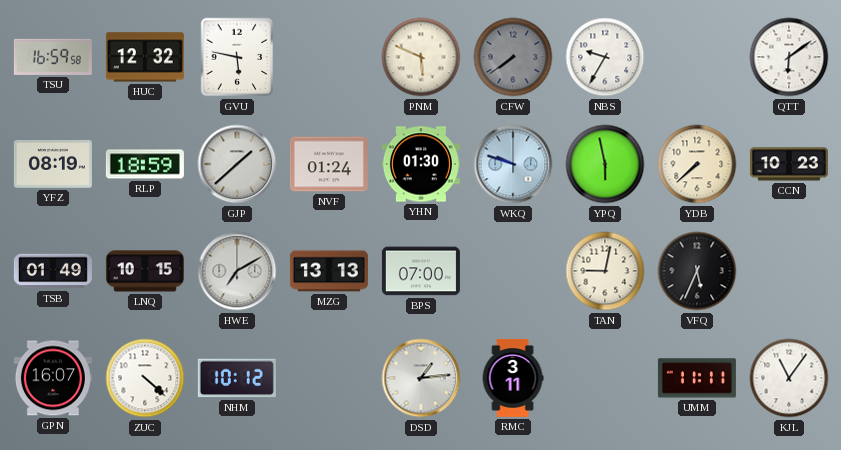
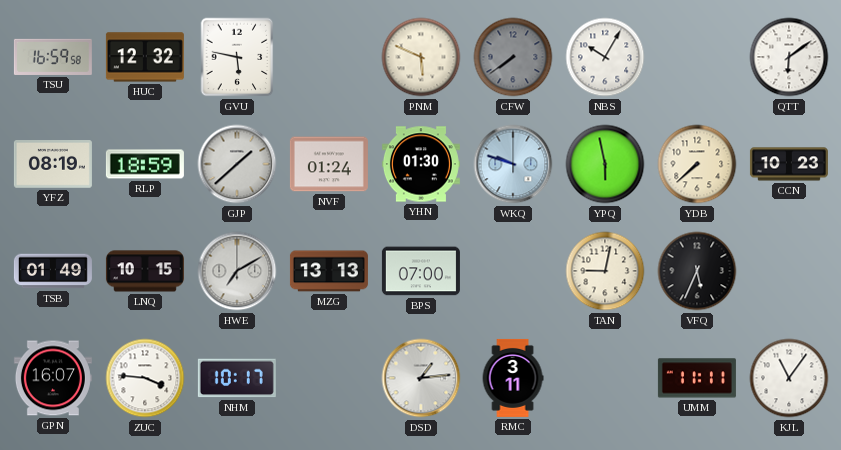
NBS: 9:35 -> 10:05
ZUC: 4:22 -> 3:46
NHM: 10:12 -> 10:17
